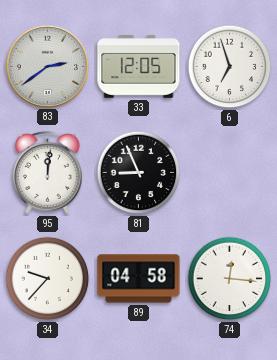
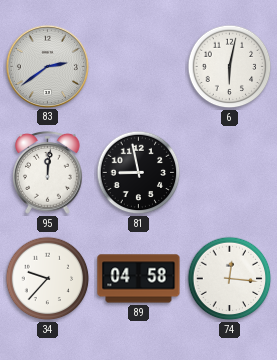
33: 12:05 -> none
6: 6:57 -> 6:02
81: 8:56 -> 8:58
